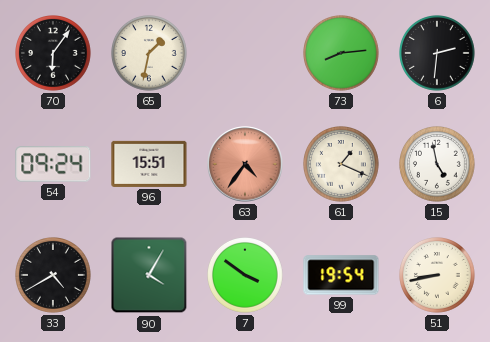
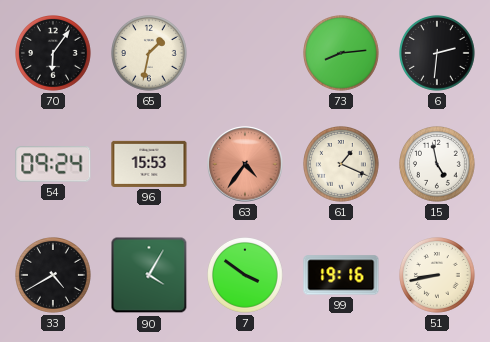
96: 15:51 -> 15:53
99: 19:54 -> 19:16
